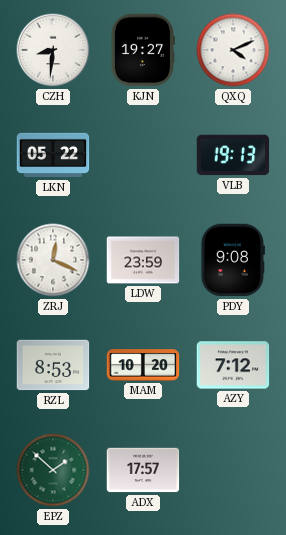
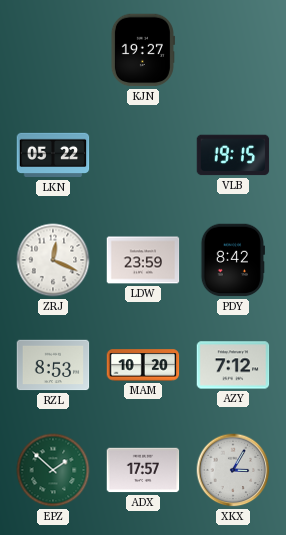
CZH: 8:31 -> none
QXQ: 4:11 -> none
VLB: 19:13 -> 19:15
PDY: 9:08 -> 8:42
XKX: none -> 3:05
